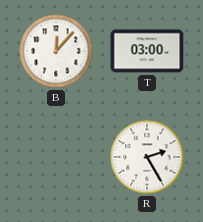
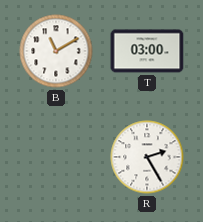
B: 12:07 -> 11:10
